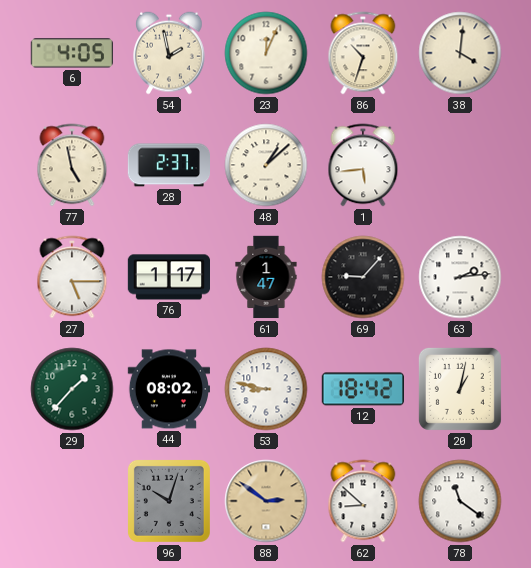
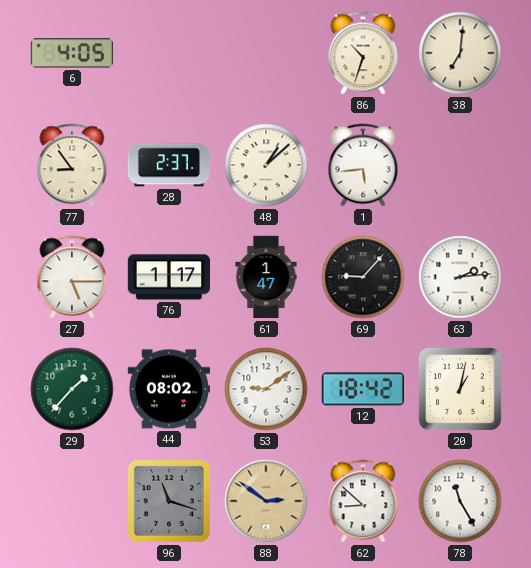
54: 1:58 -> none
23: 12:04 -> none
38: 4:01 -> 7:01
77: 4:58 -> 8:54
53: 8:47 -> 9:09
96: 10:03 -> 11:18
78: 11:21 -> 11:25
